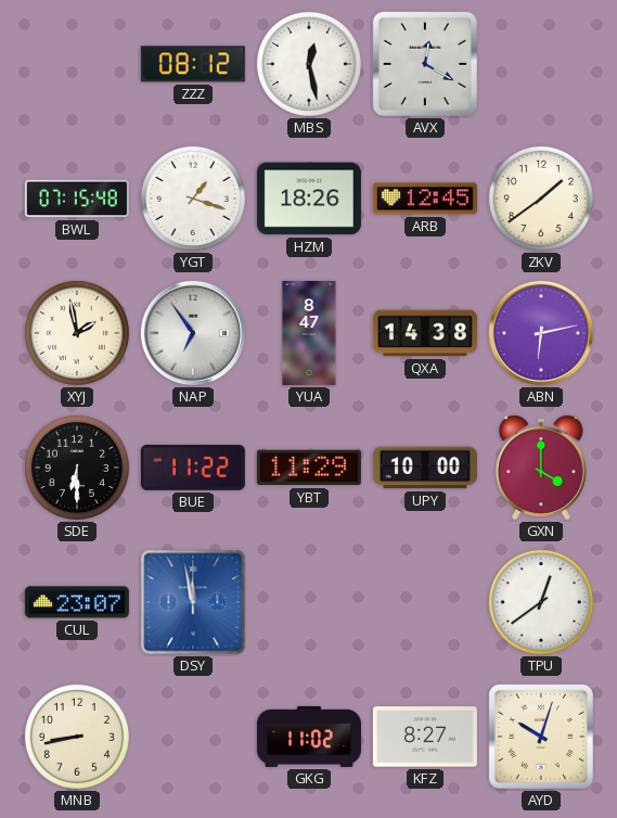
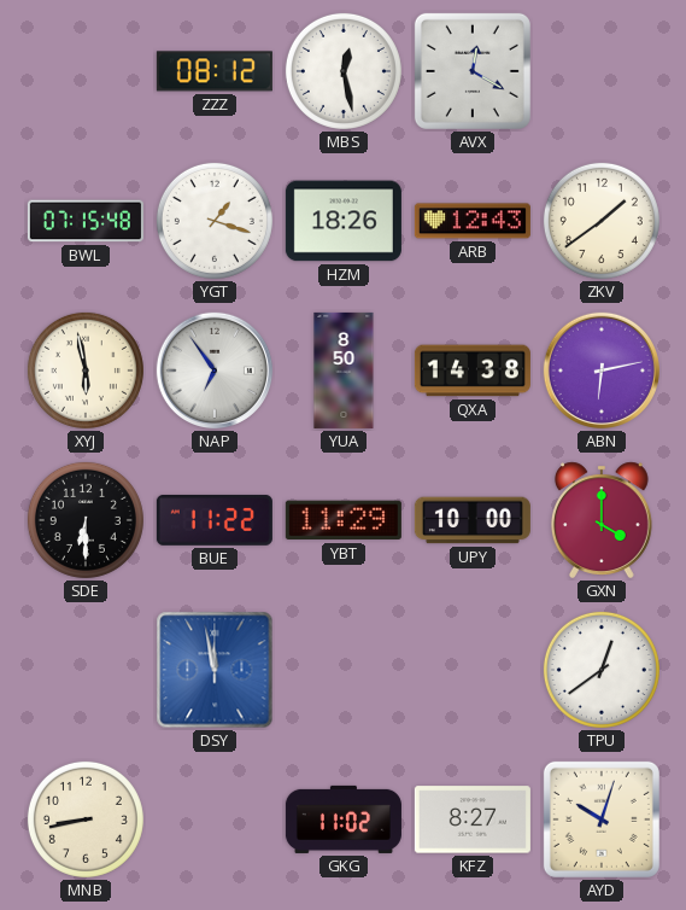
ARB: 12:45 -> 12:43
XYJ: 1:58 -> 5:58
YUA: 8:47 -> 8:50
CUL: 23:07 -> none
